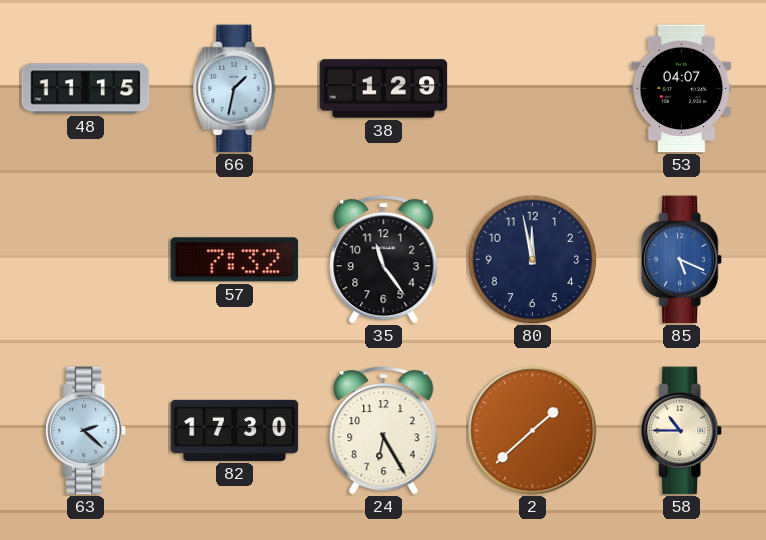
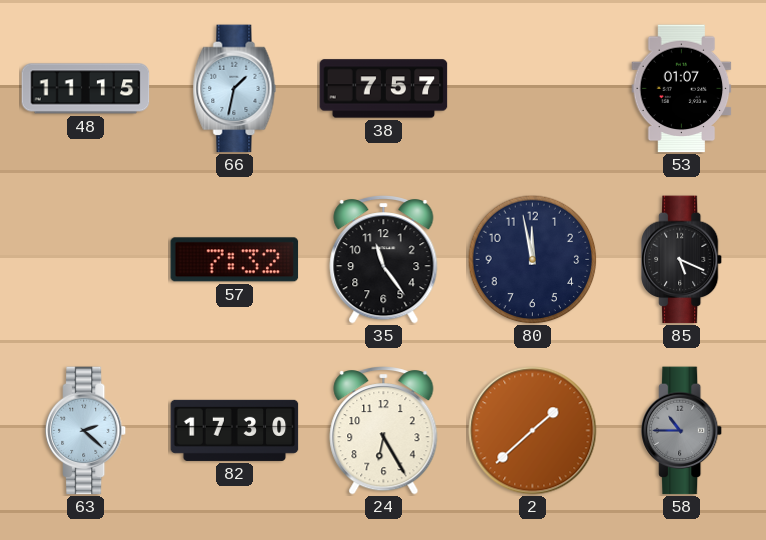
38: 1:29 -> 7:57
53: 04:07 -> 01:07
85 dial: blue -> black
58 dial: cream -> grey
